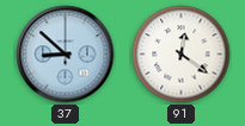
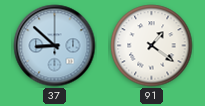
91: 12:21 -> 1:21
